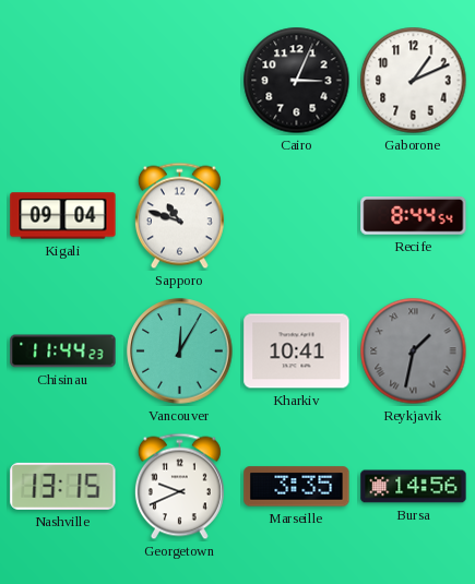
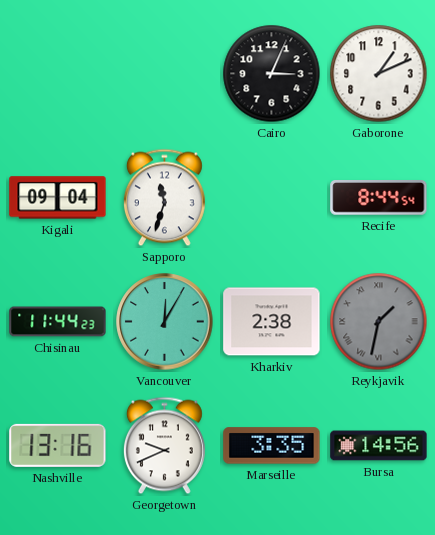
Sapporo: 10:48 -> 11:33
Kharkiv: 10:41 -> 2:38
Nashville: 13:15 -> 13:16
